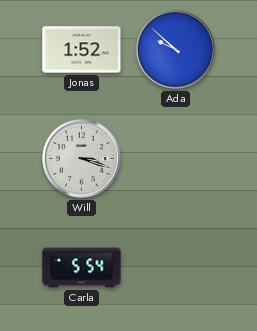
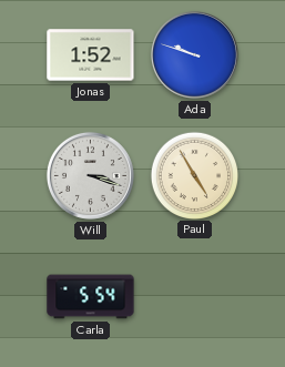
Ada: 9:52 -> 9:48
Paul: none -> 4:55
